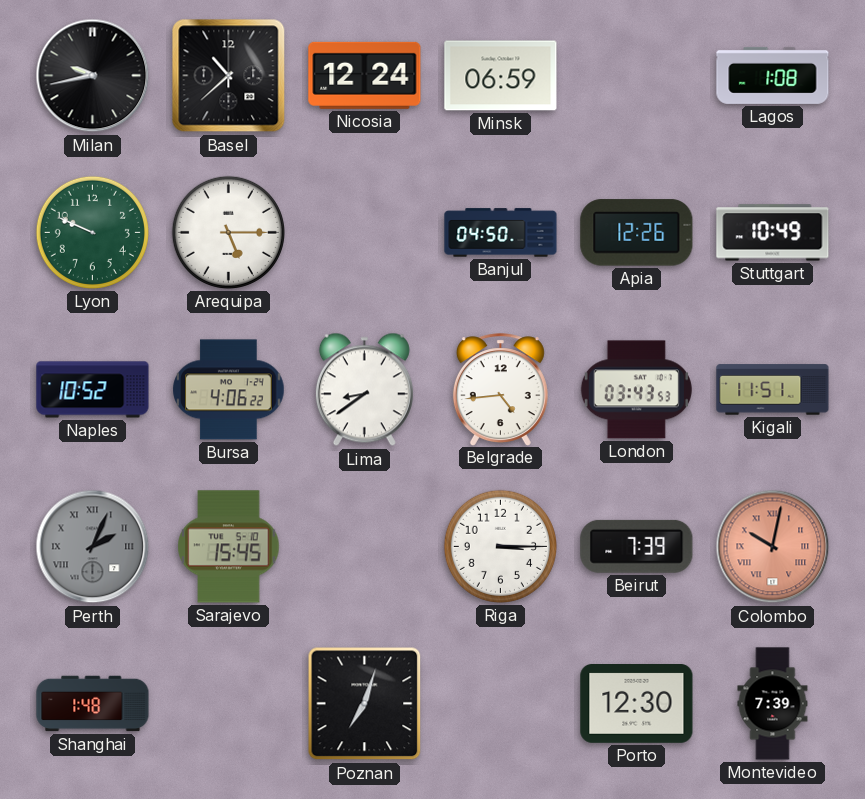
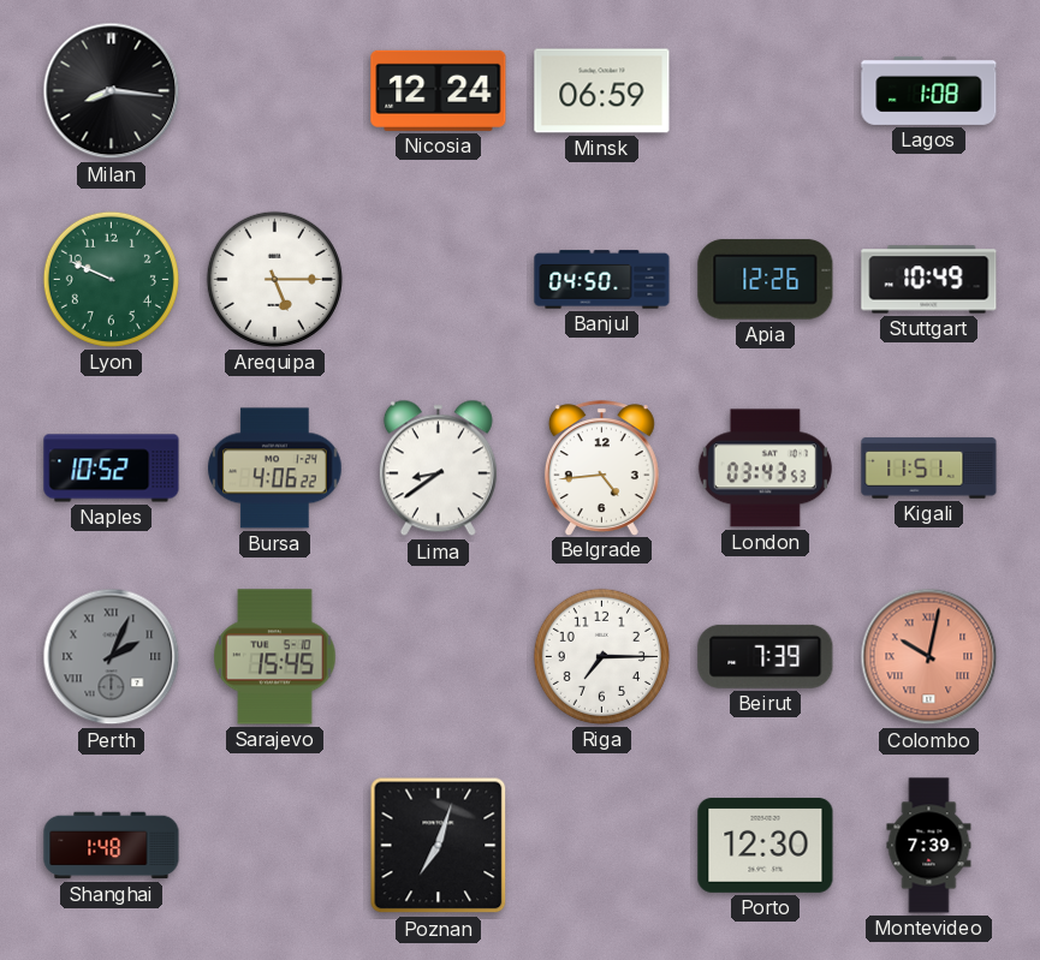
Milan: 9:43 -> 8:16
Basel: 10:38 -> none
Riga: 3:15 -> 7:15
